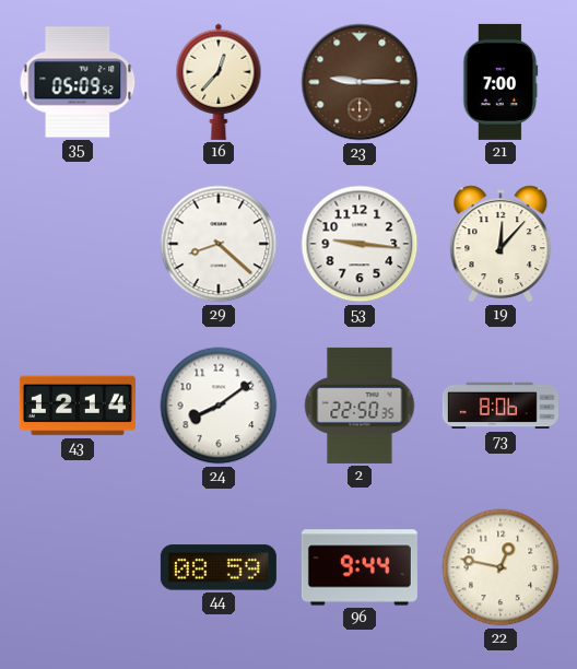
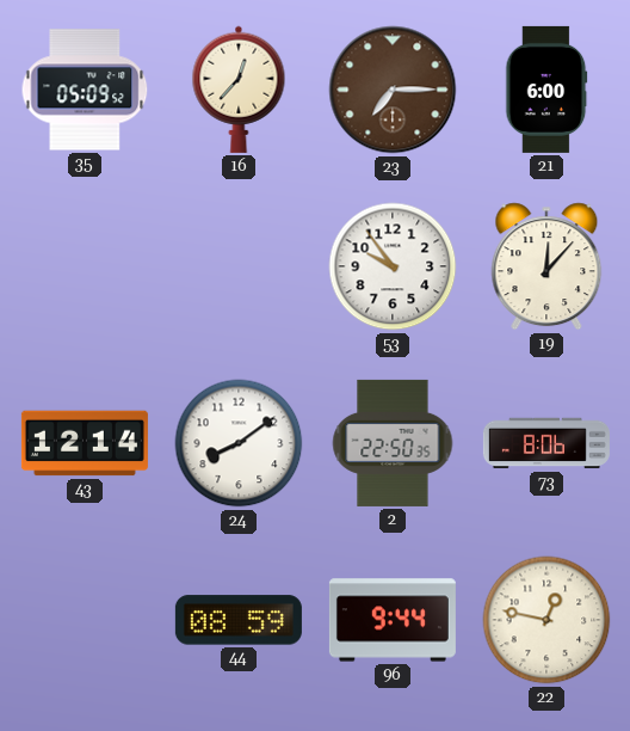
23: 9:15 -> 7:15
21: 7:00 -> 6:00
29: 8:22 -> none
53: 9:16 -> 9:54
